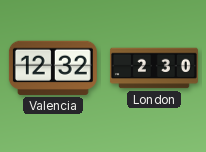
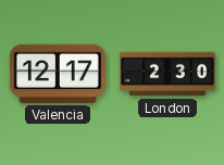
Valencia: 12:32 -> 12:17
